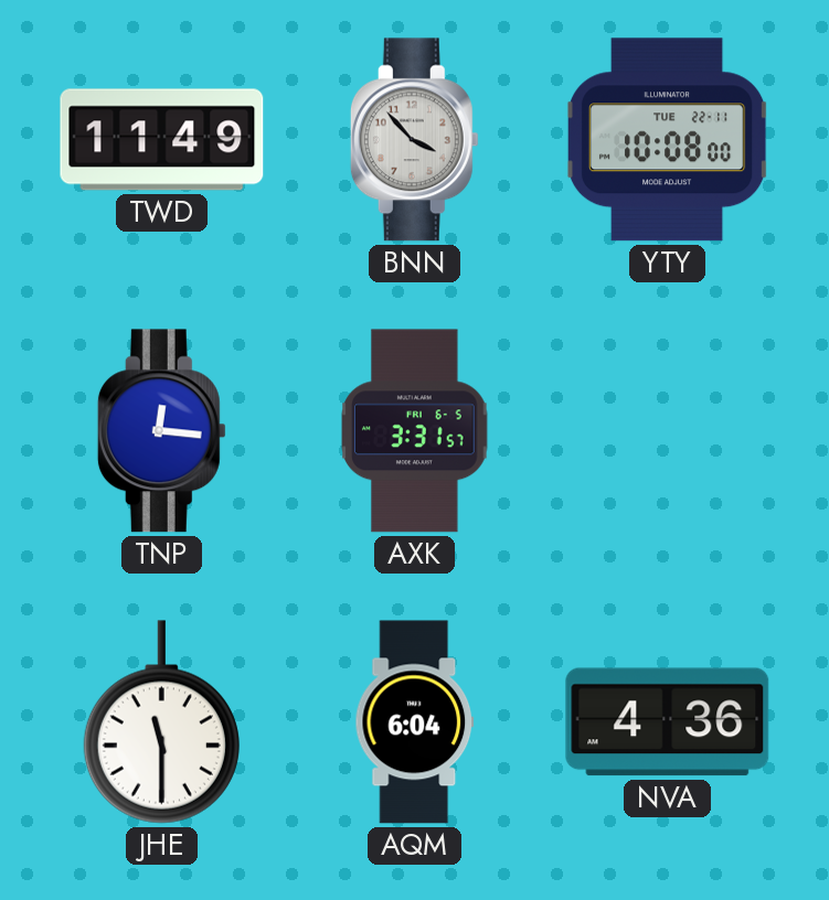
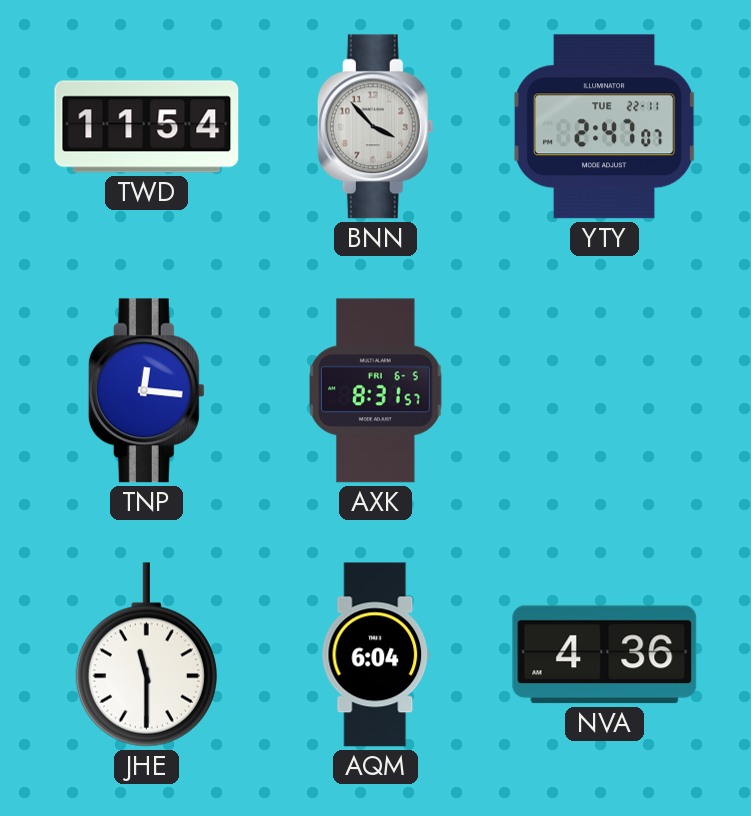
TWD: 11:49 -> 11:54
YTY: 10:08 -> 2:47
AXK: 3:31 -> 8:31
